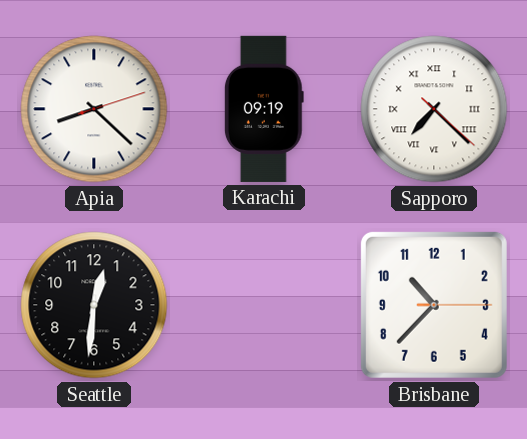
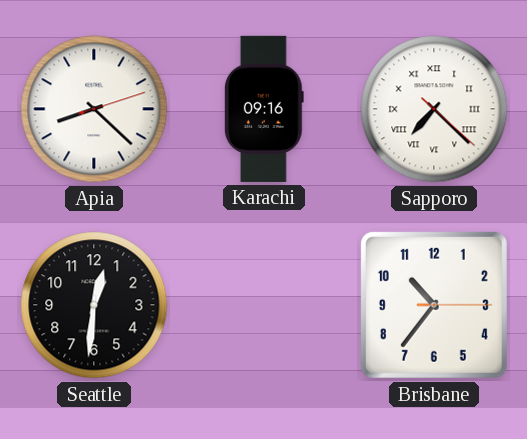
Karachi: 09:19 -> 09:16
Brisbane: 10:37 -> 10:36
